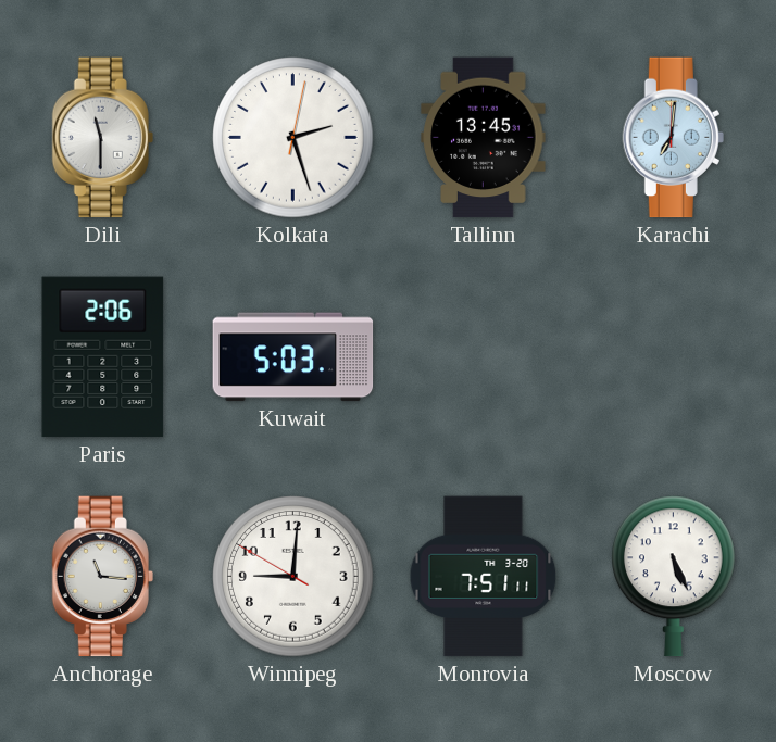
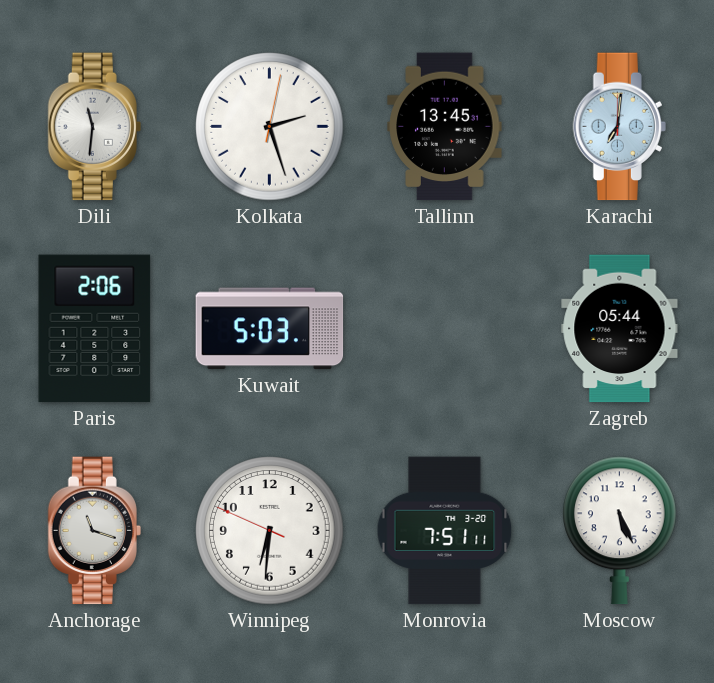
Dili: 11:30 -> 11:31
Zagreb: none -> 05:44
Anchorage: 11:16 -> 11:18
Winnipeg: 9:00 -> 6:30
